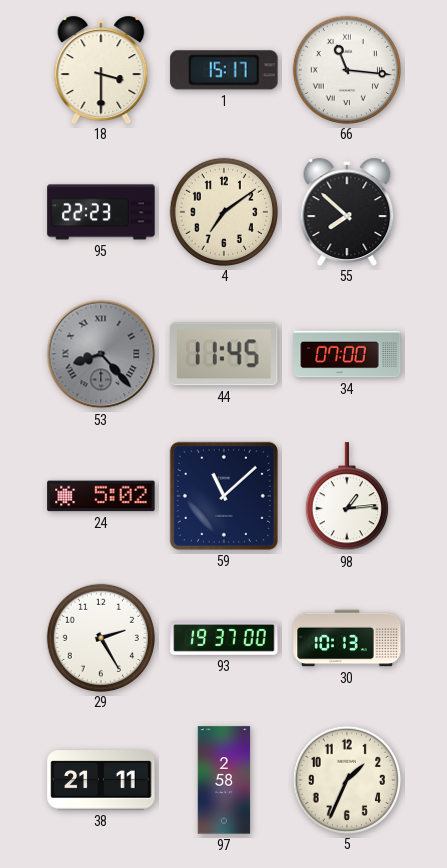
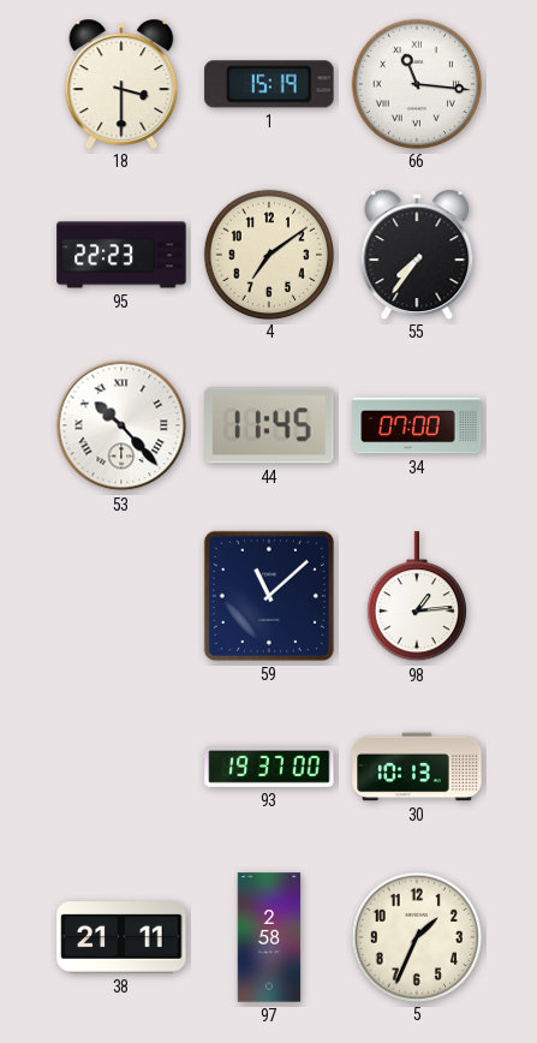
1: 15:17 -> 15:19
55: 7:52 -> 7:36
53: 8:23 -> 10:23
53 dial: grey -> white
24: 5:02 -> none
29: 2:25 -> none
